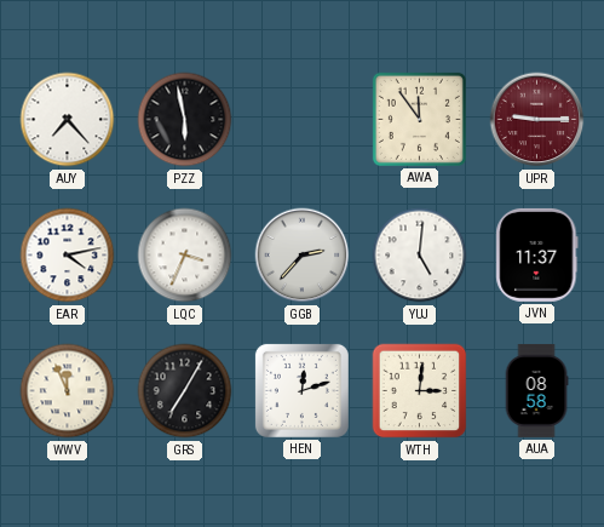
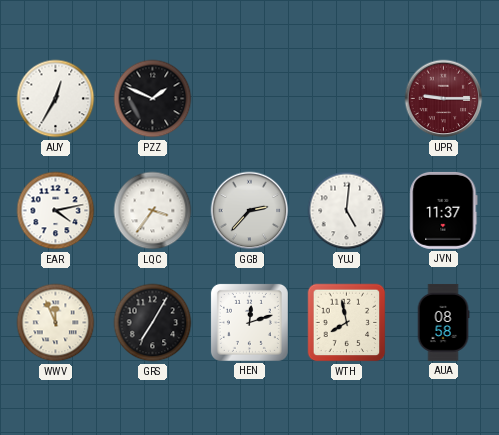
AUY: 7:23 -> 12:35
PZZ: 5:58 -> 1:49
AWA: 11:54 -> none
LQC: 3:34 -> 3:36
WTH: 3:01 -> 7:58
